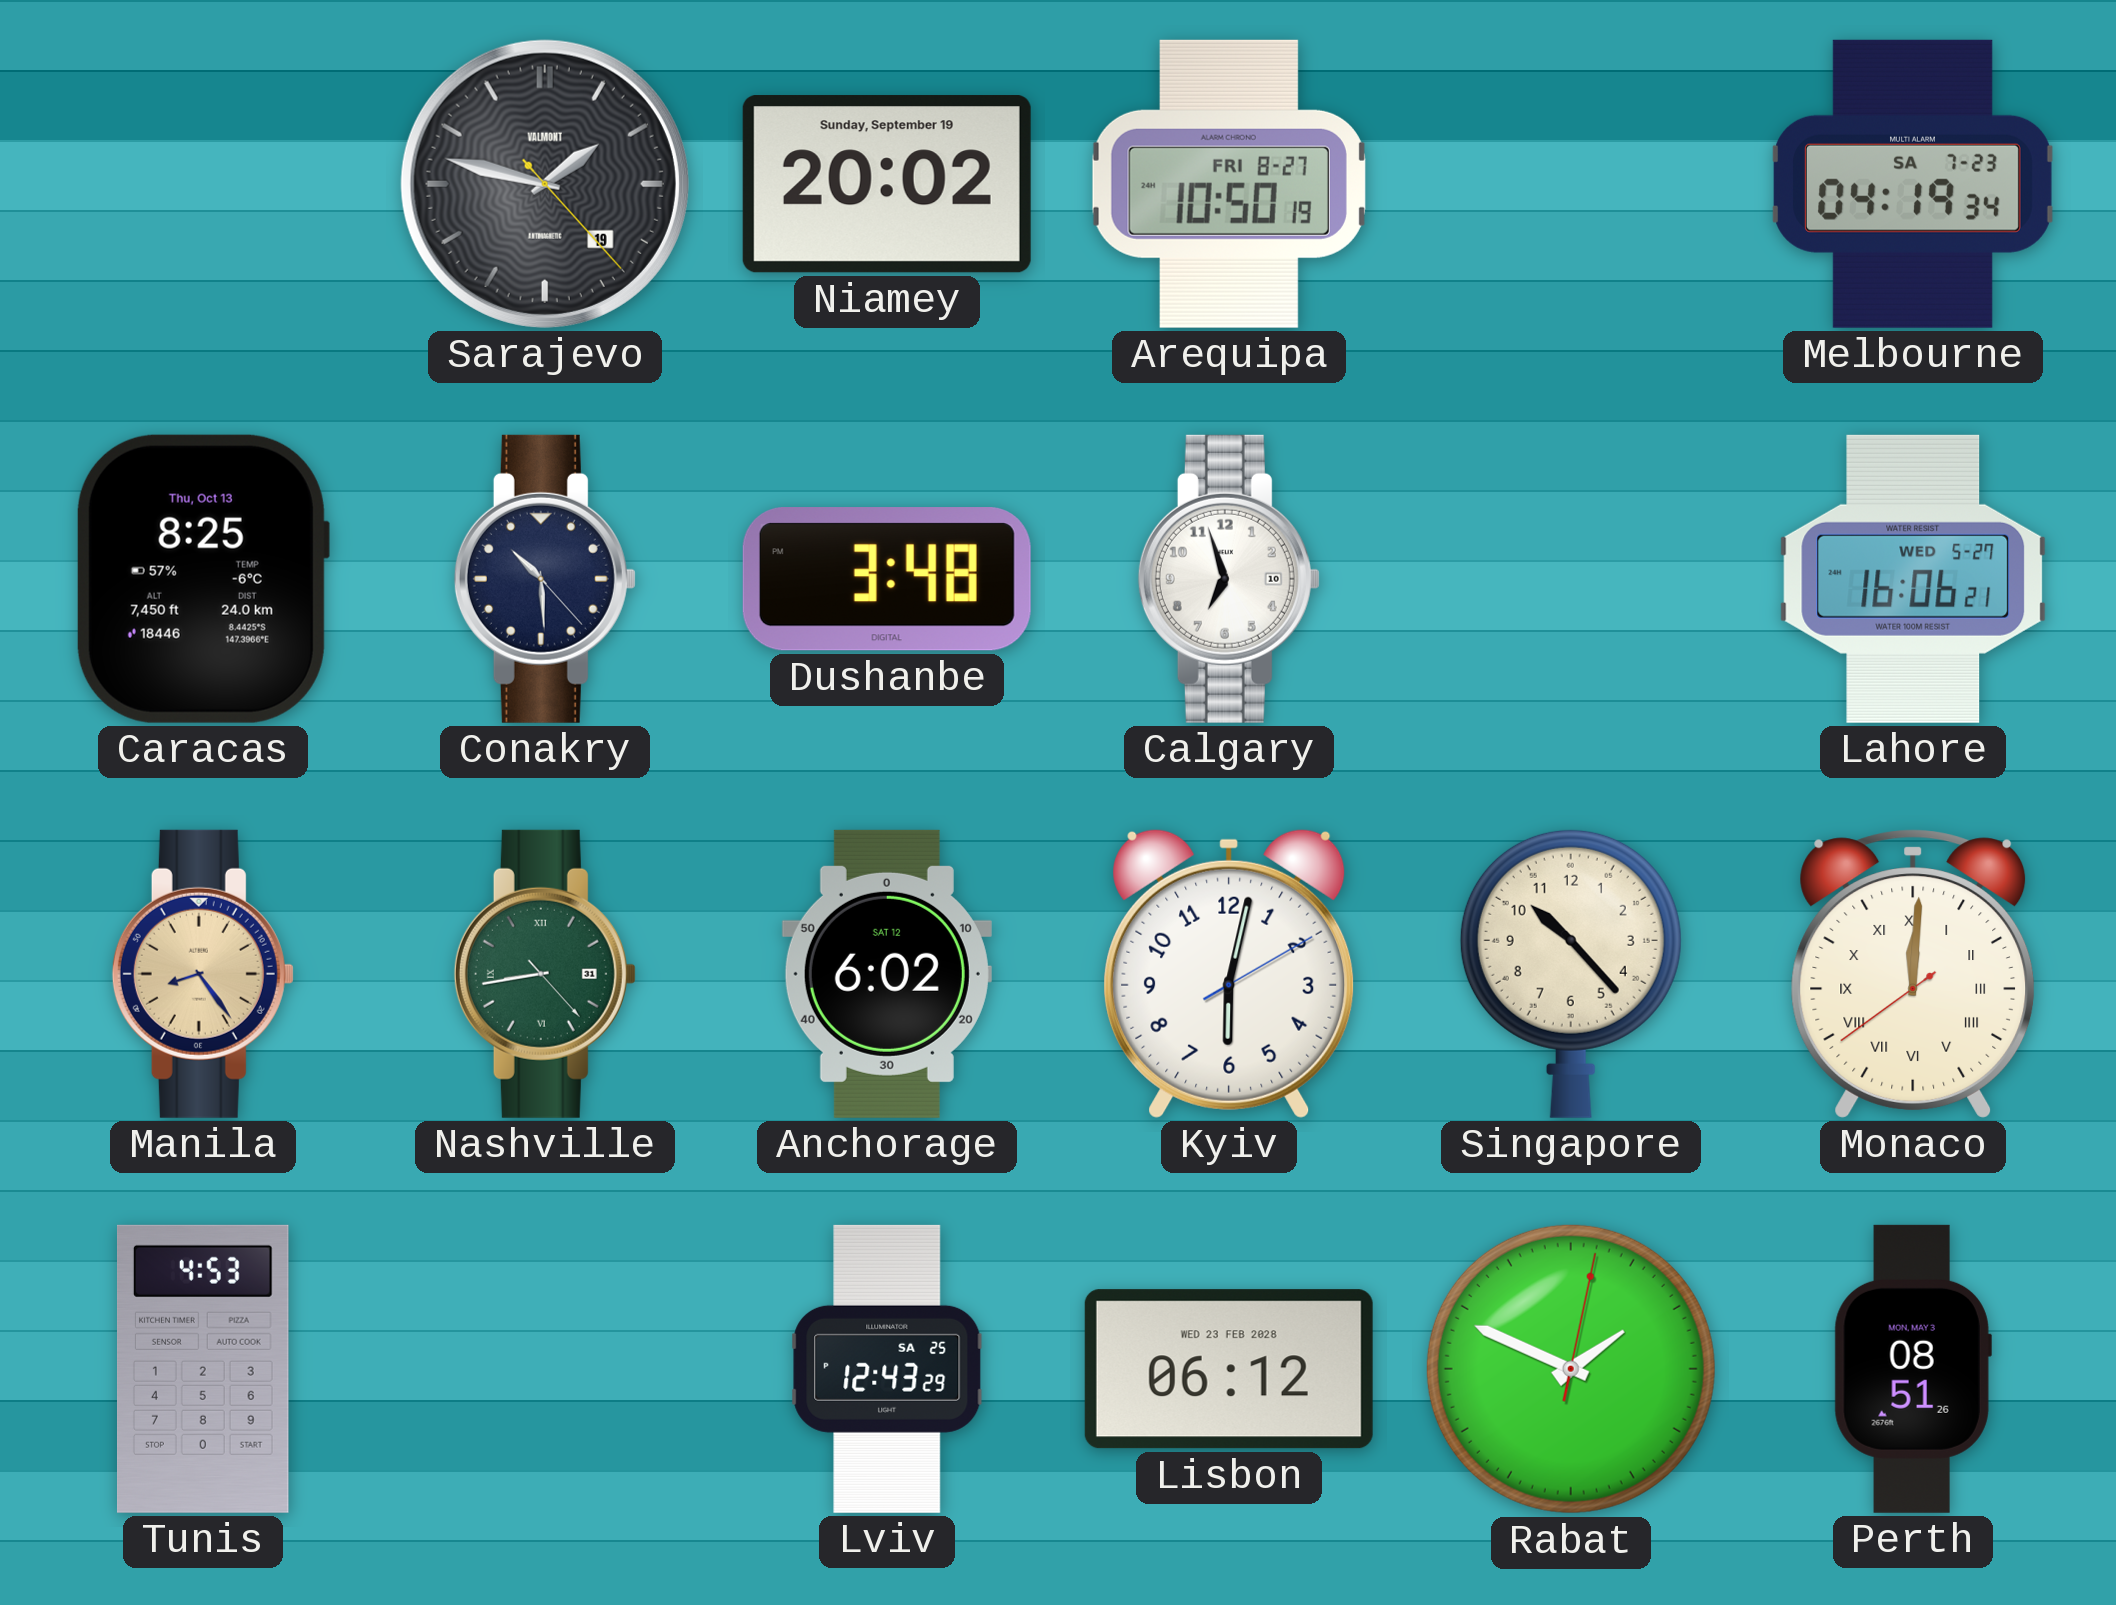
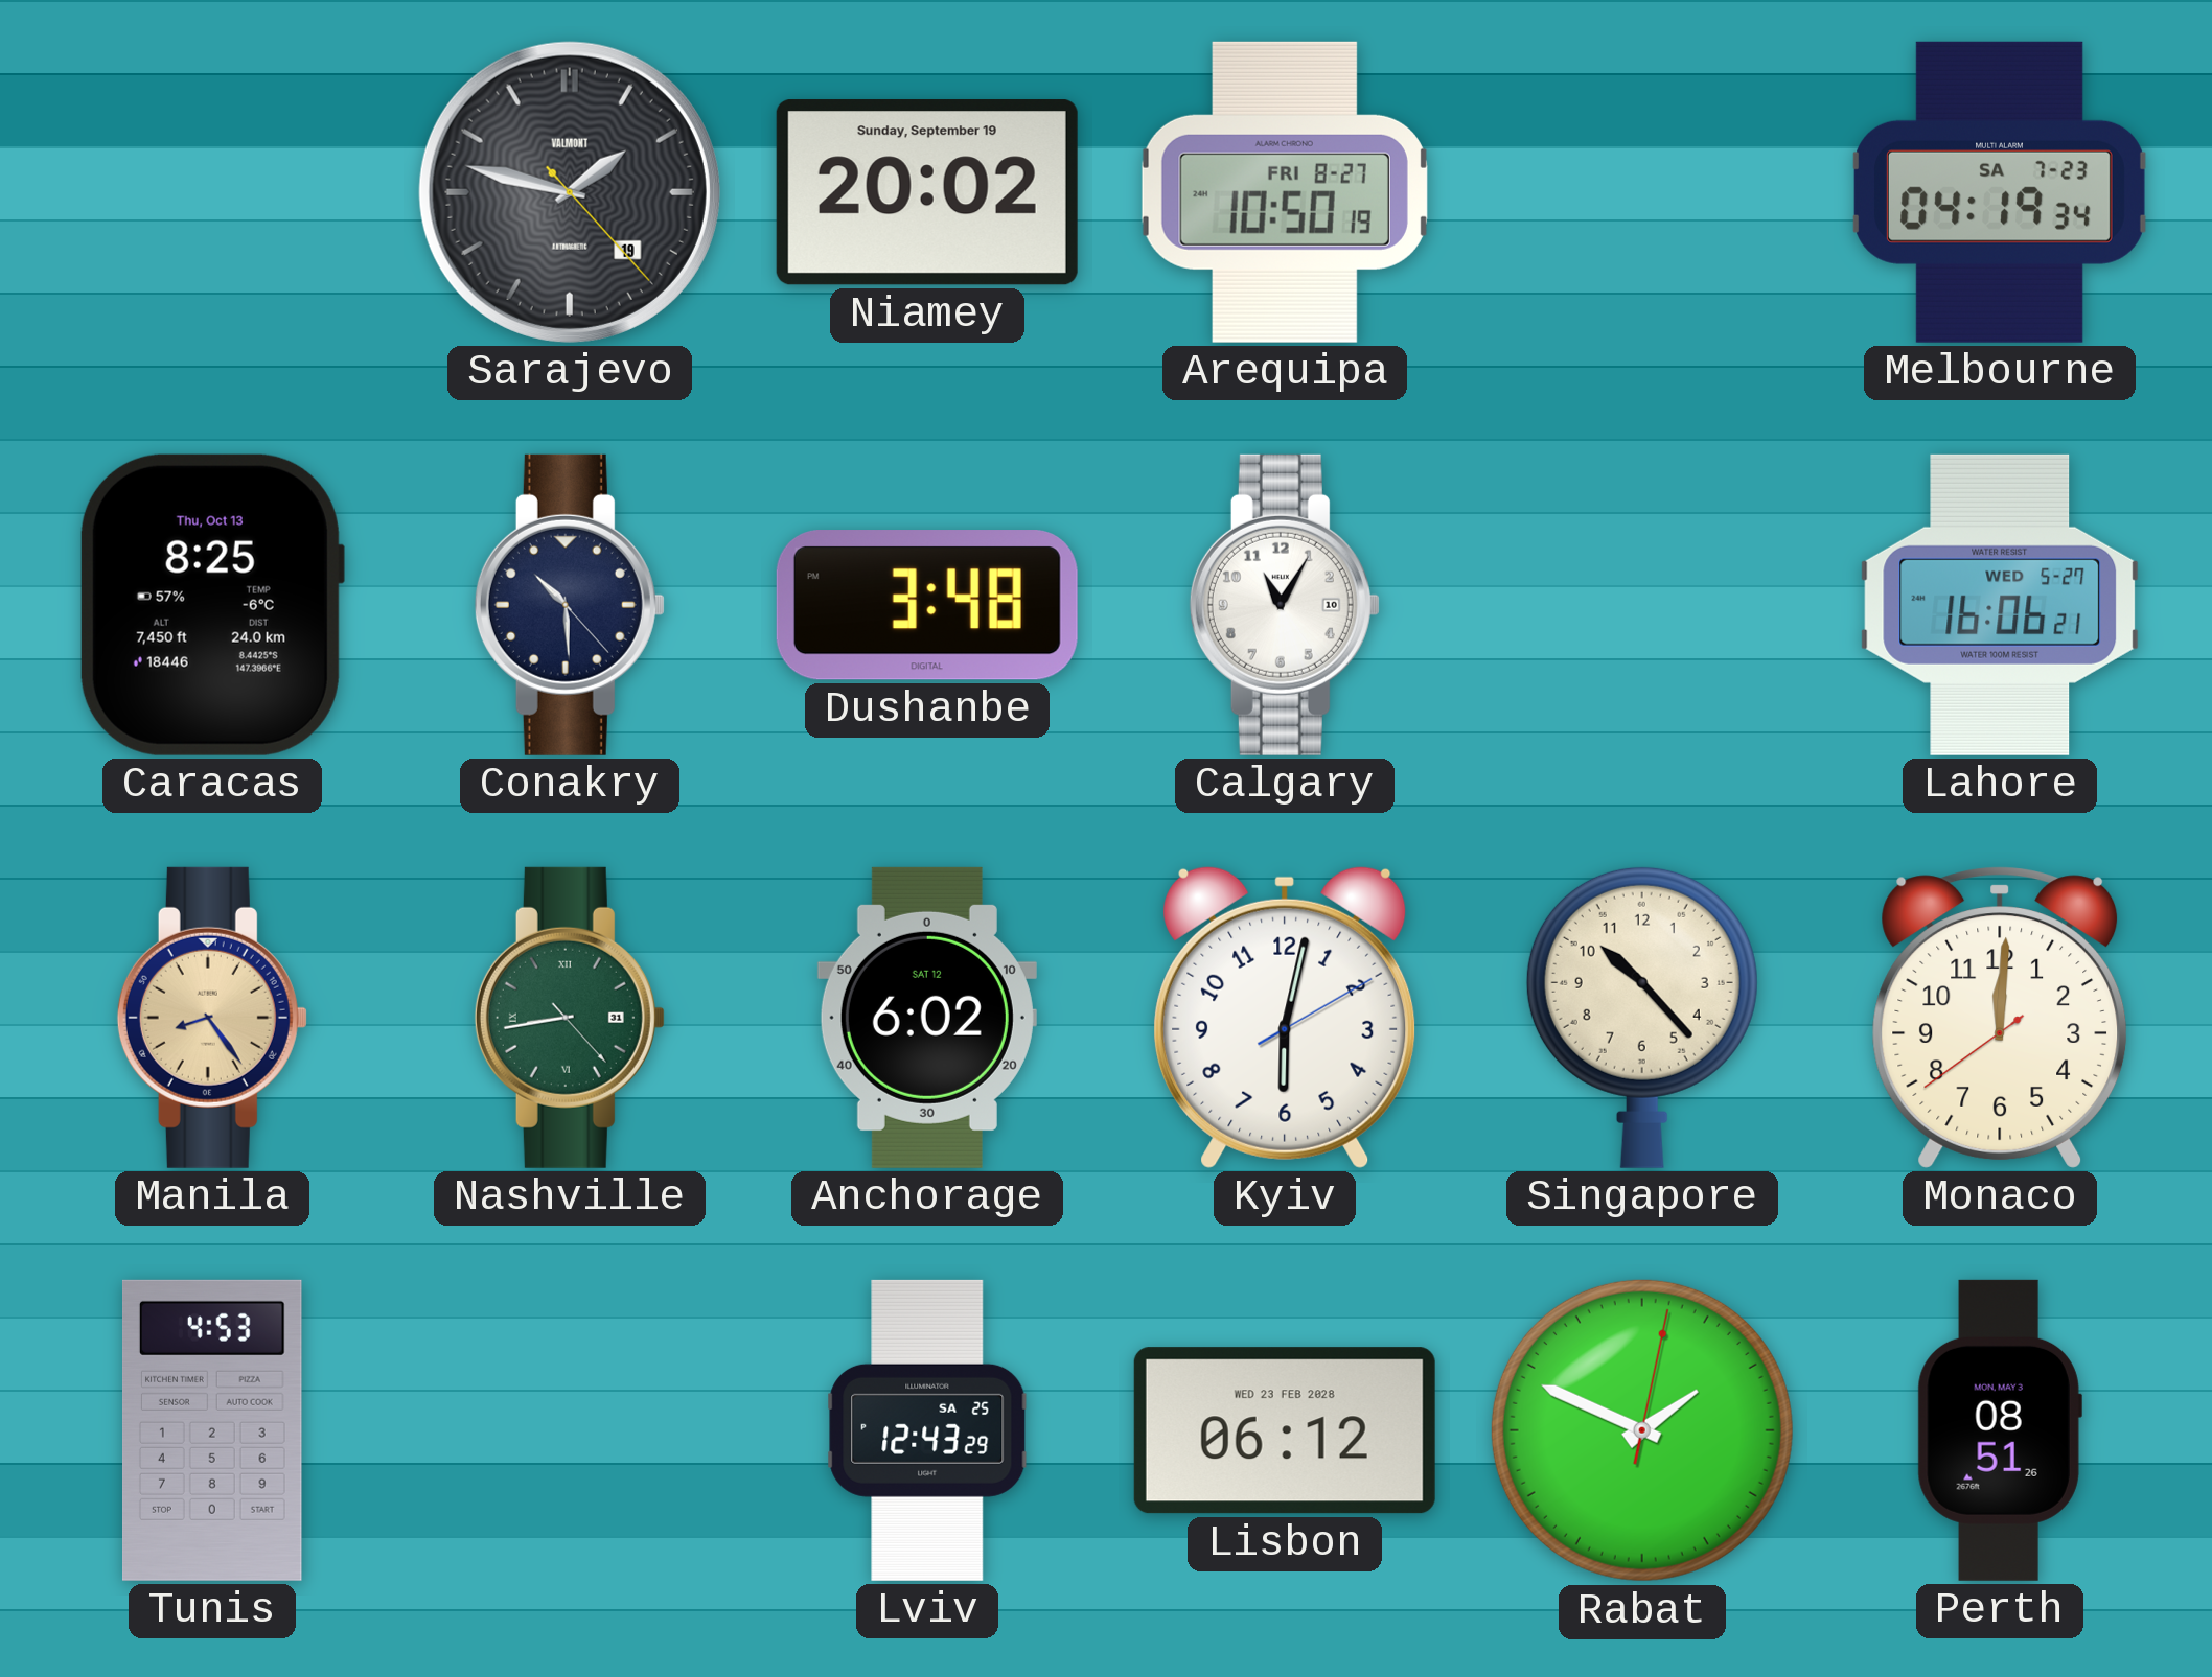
Calgary: 6:57 -> 11:05
Monaco numerals: Roman -> Arabic
